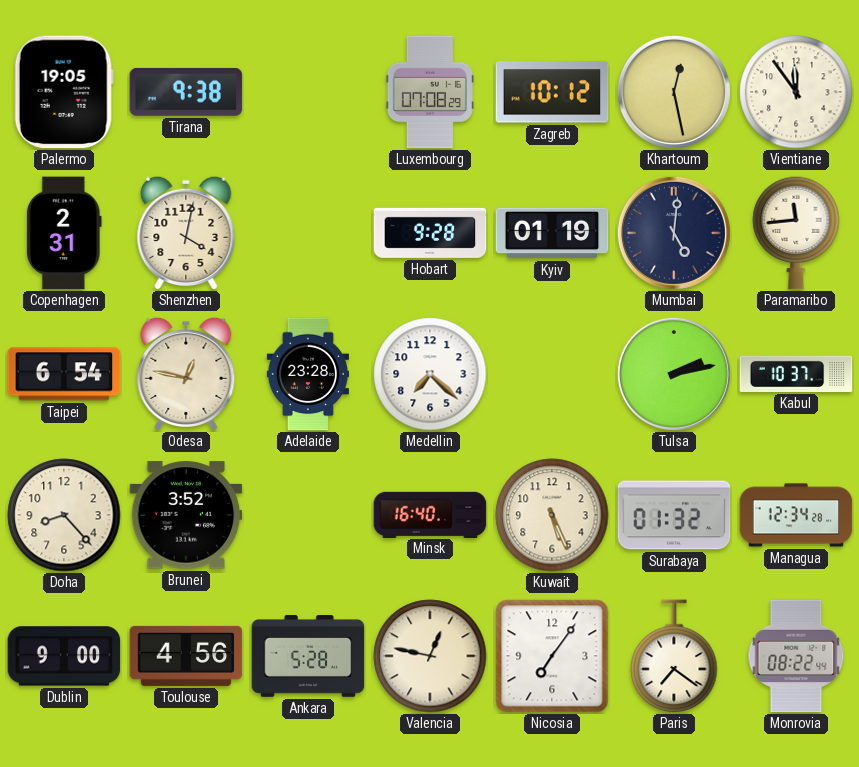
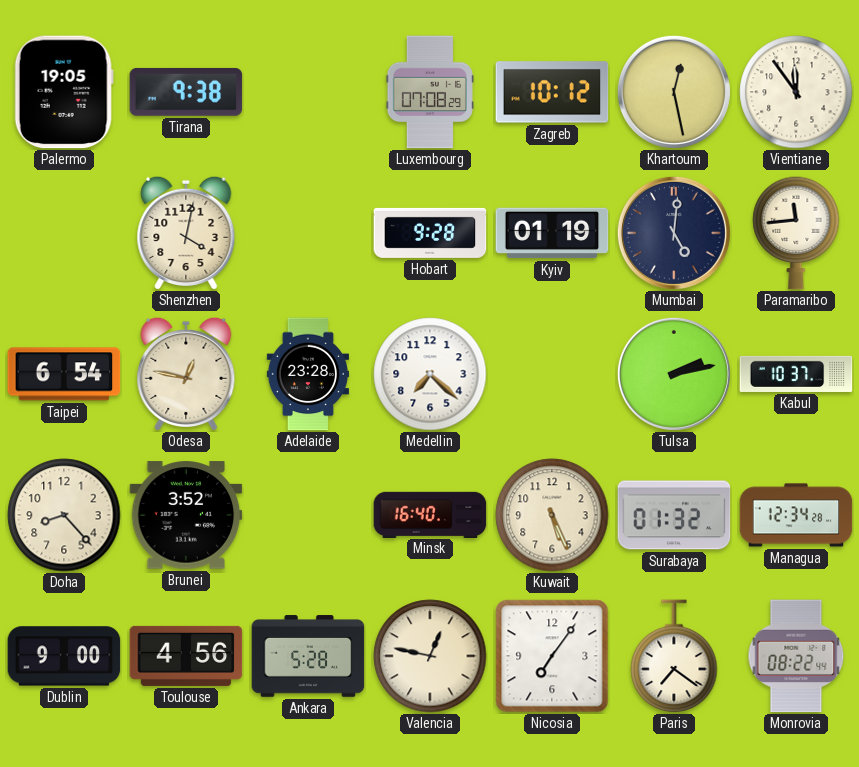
Copenhagen: 2:31 -> none
